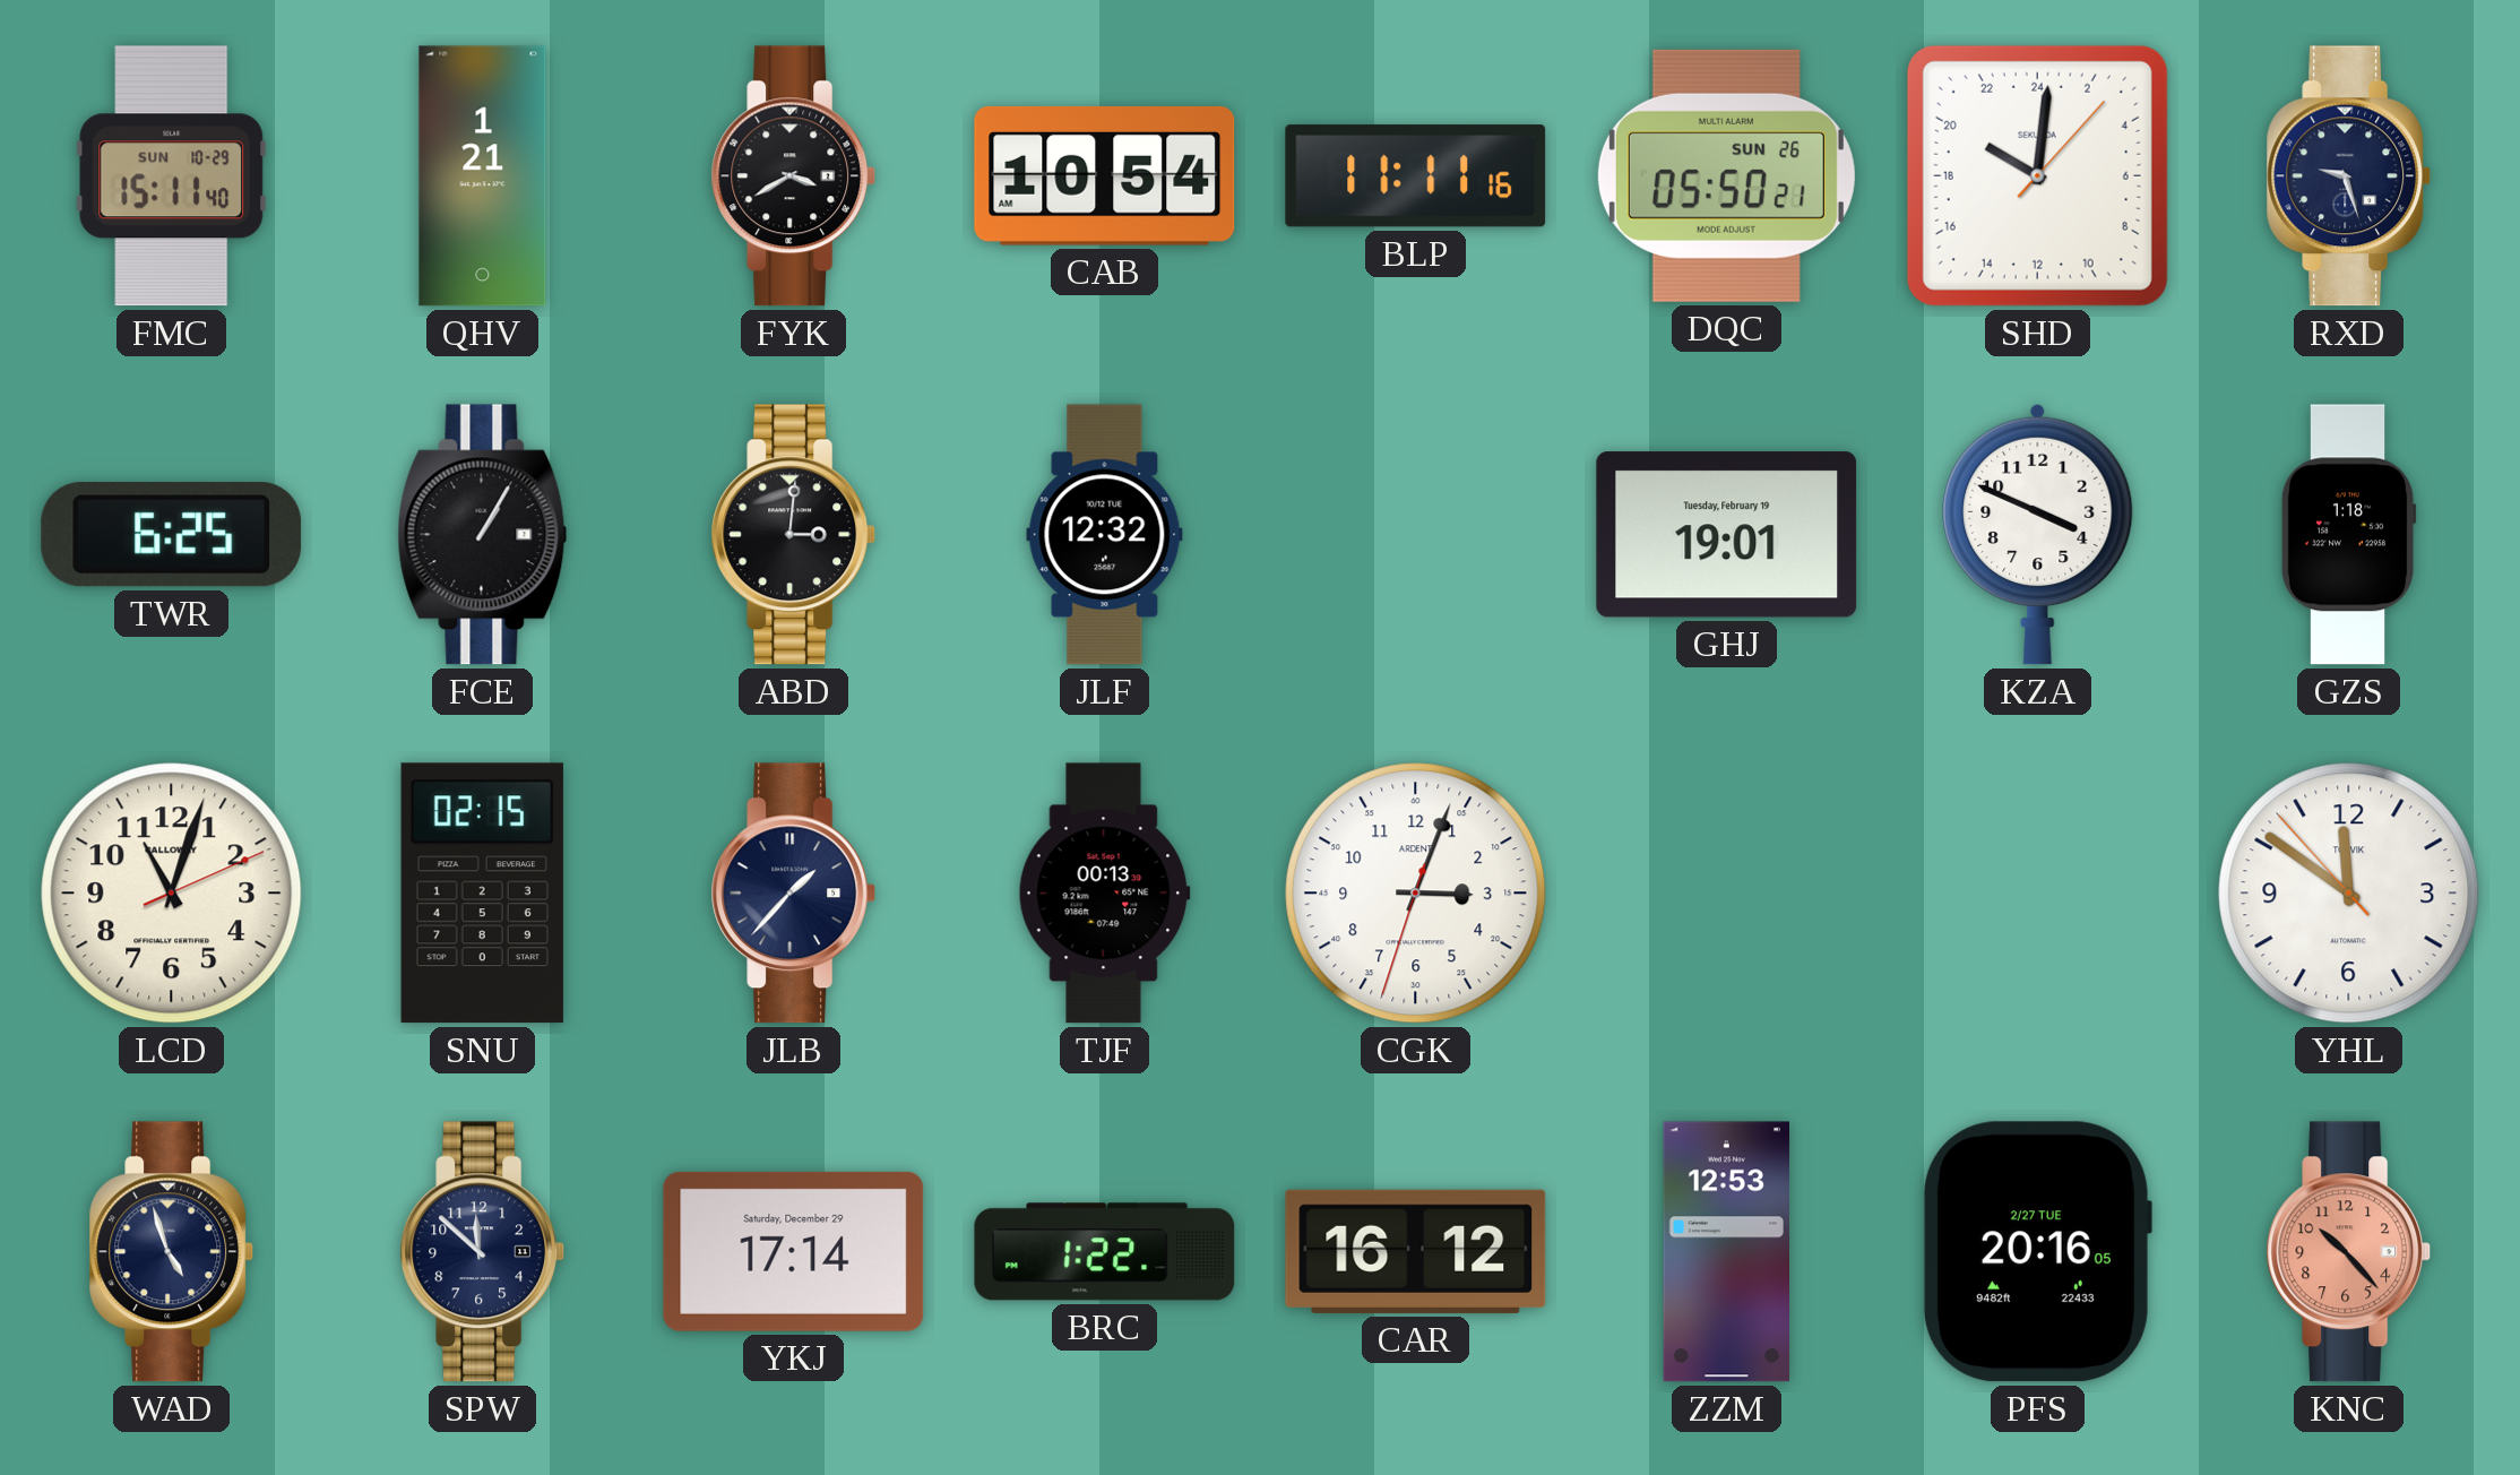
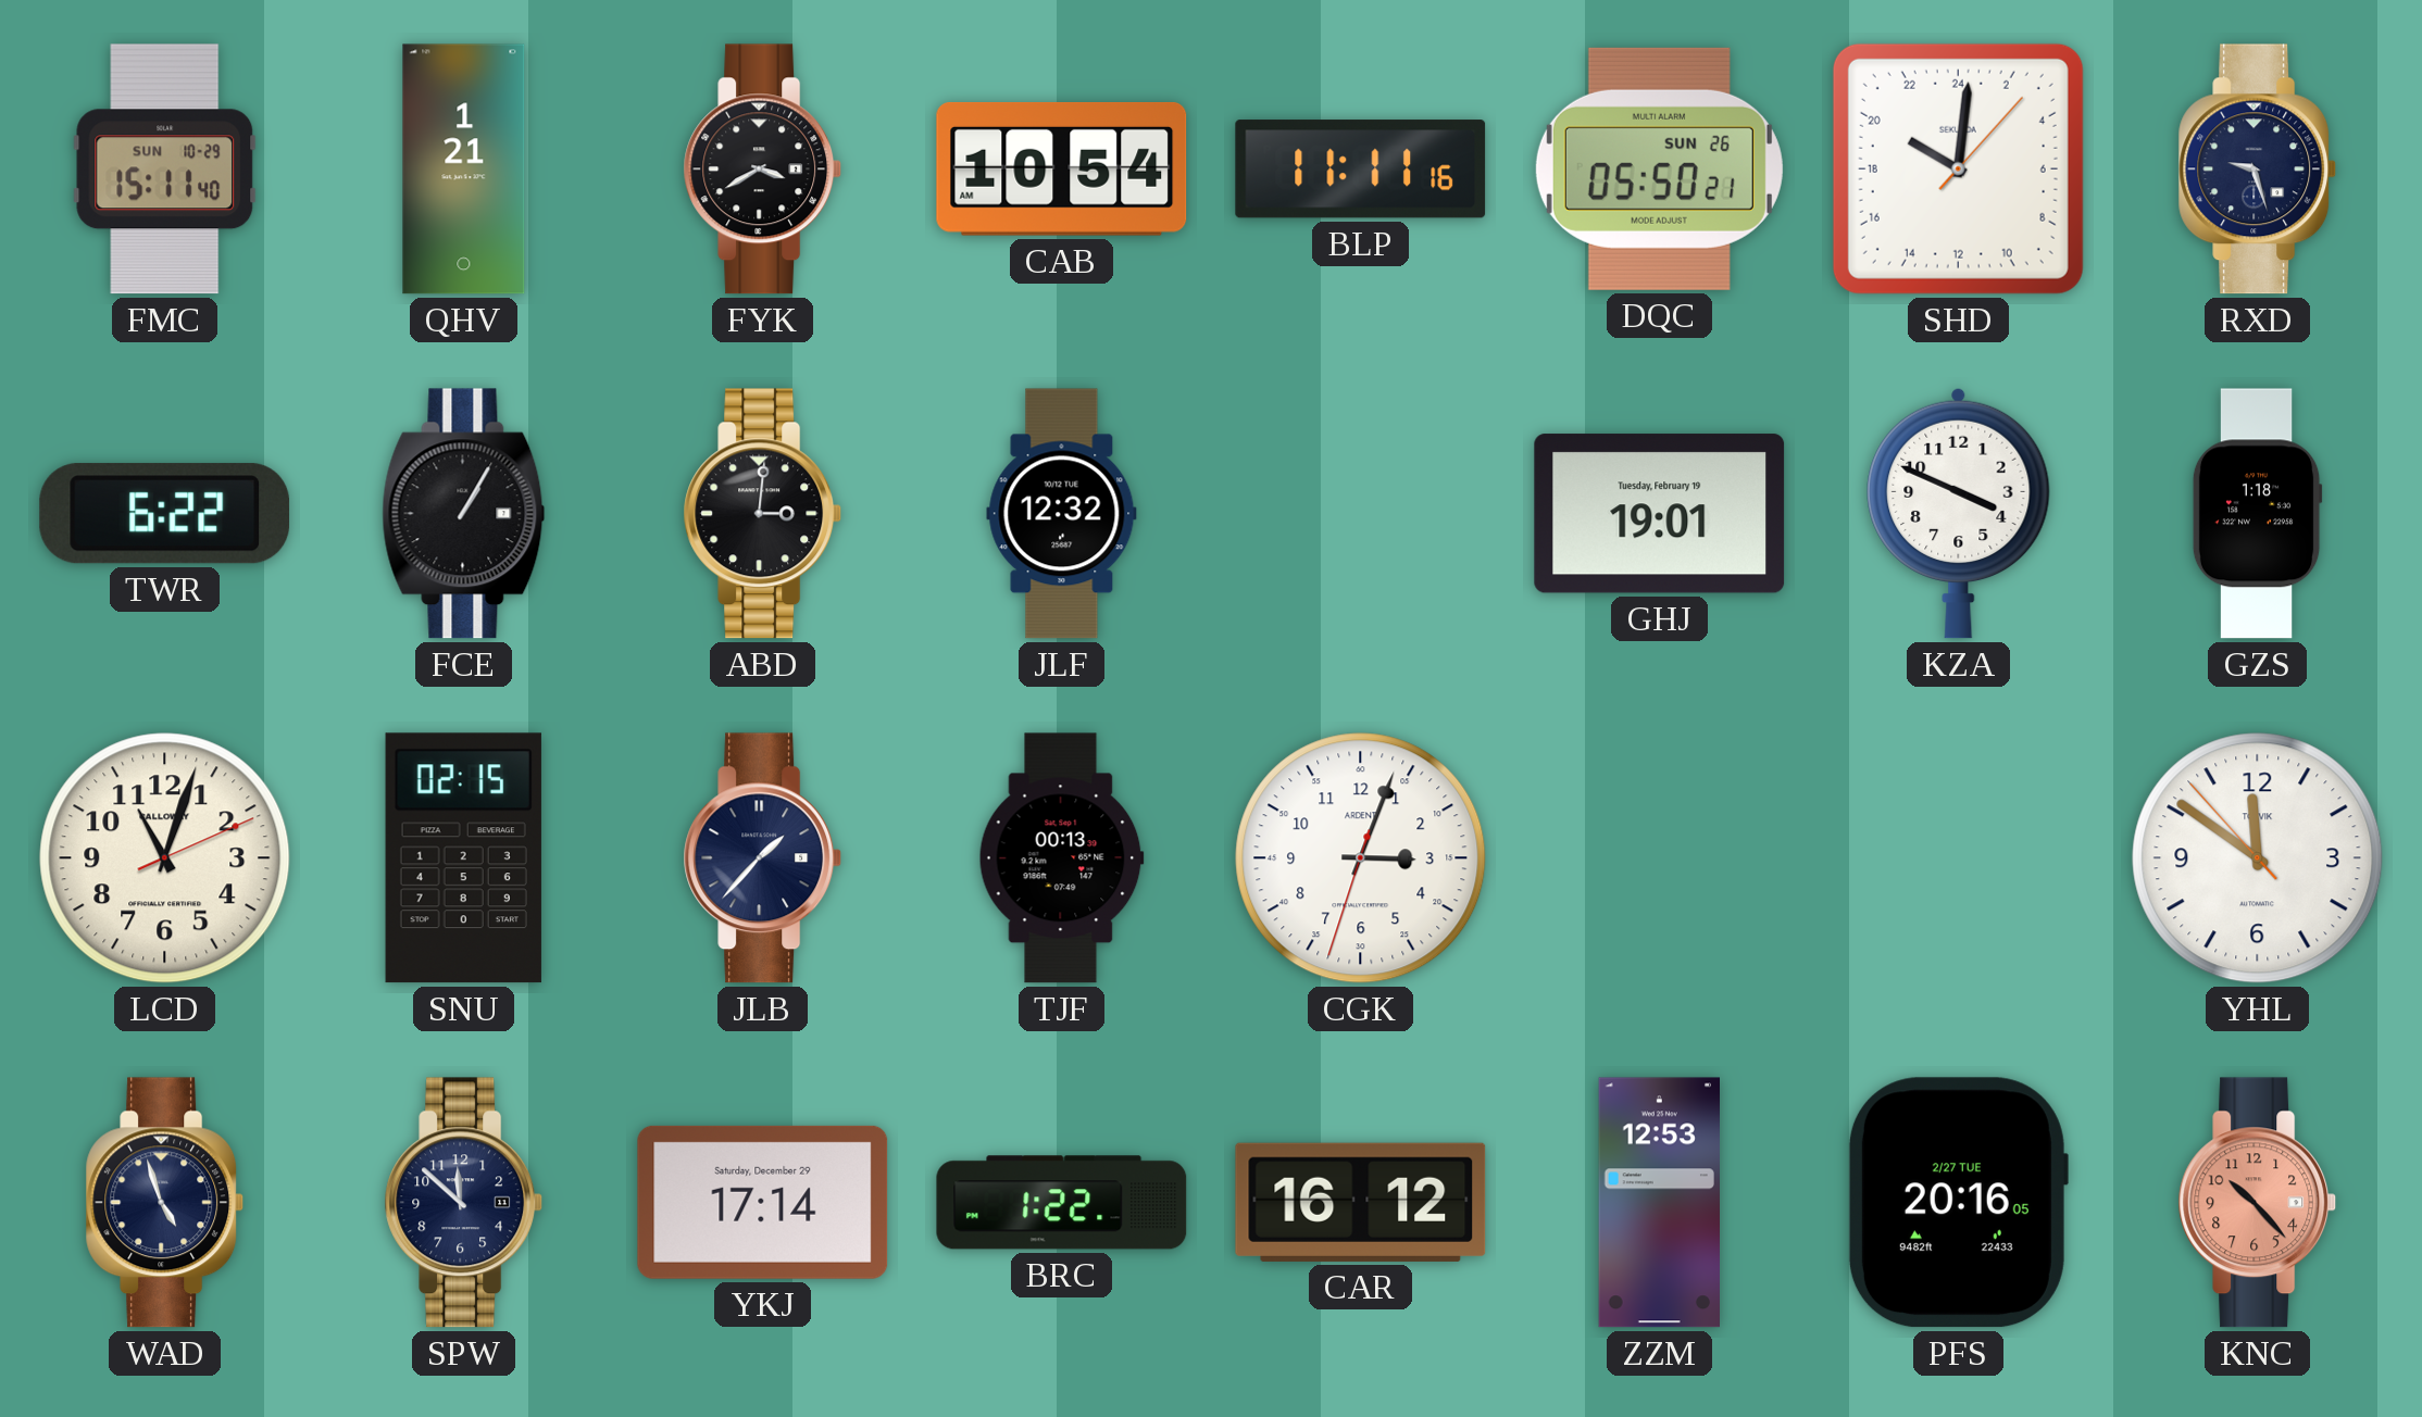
TWR: 6:25 -> 6:22
